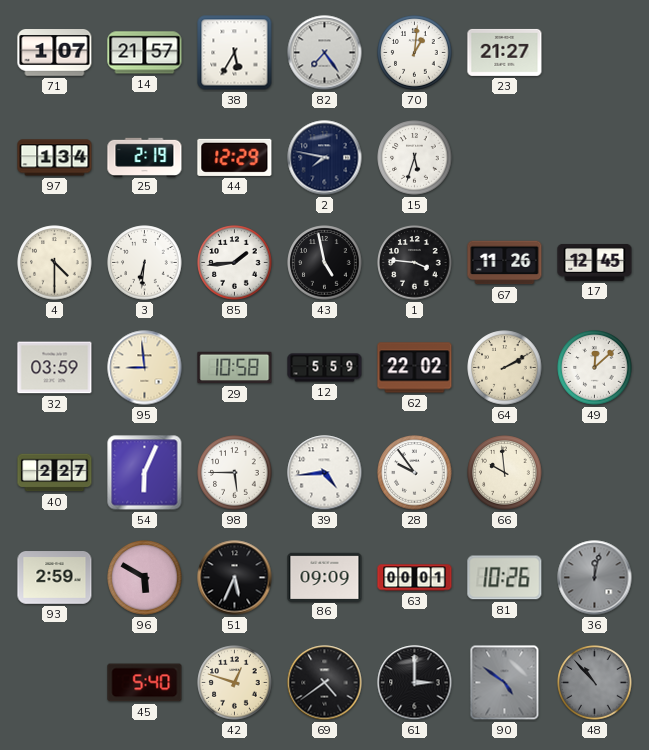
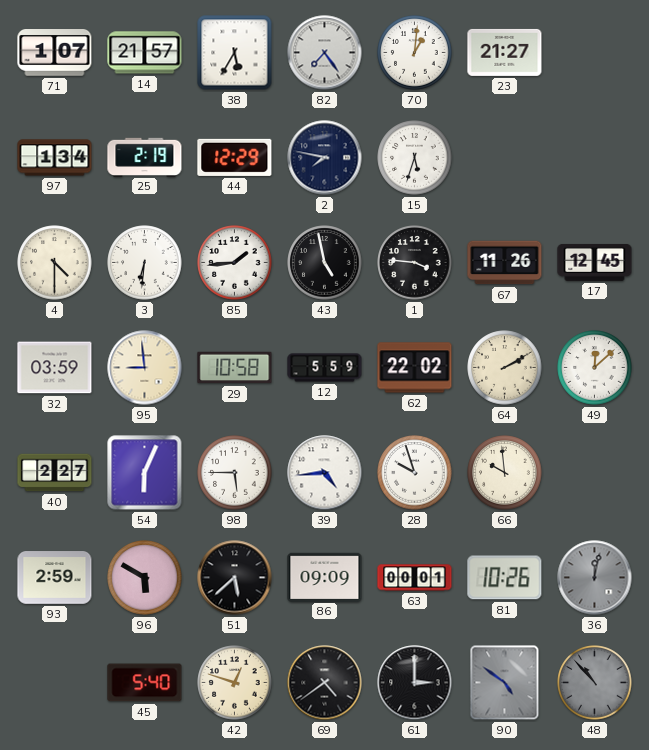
28: 9:54 -> 9:57
51: 5:34 -> 5:38
